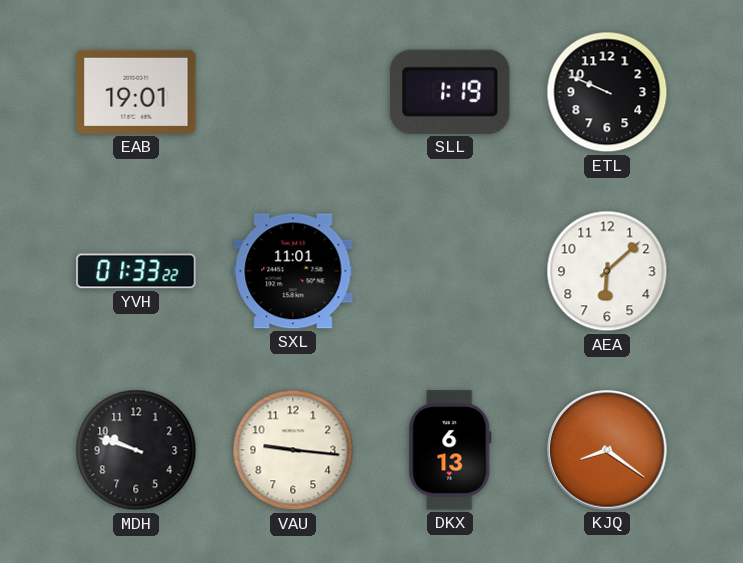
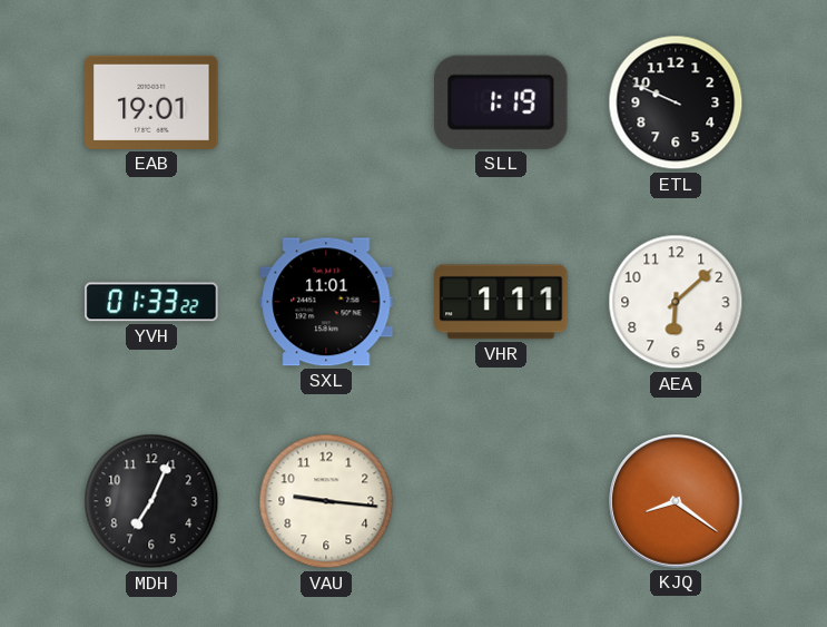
VHR: none -> 1:11
MDH: 9:48 -> 7:04
DKX: 6:13 -> none
